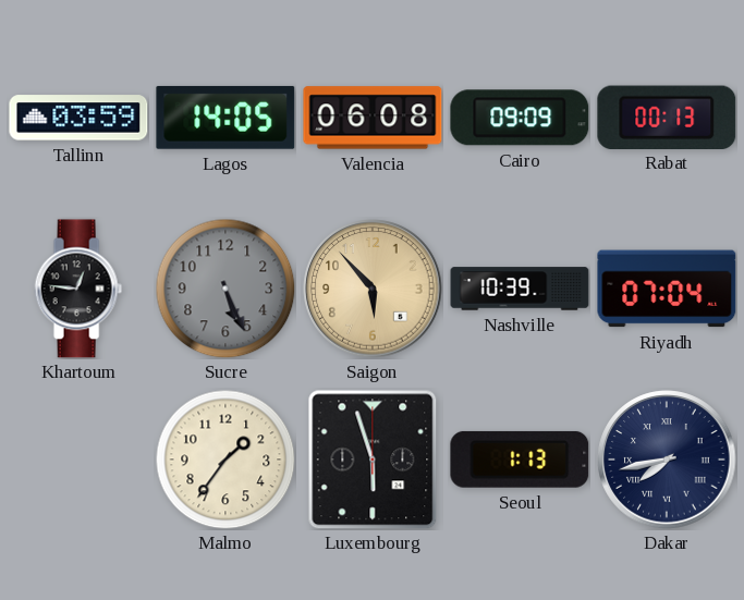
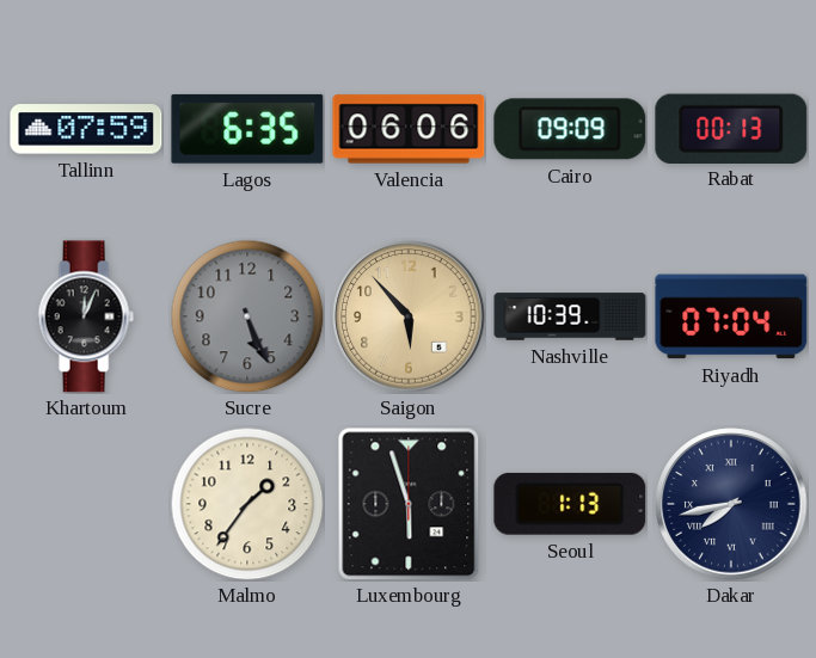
Tallinn: 03:59 -> 07:59
Lagos: 14:05 -> 6:35
Valencia: 06:08 -> 06:06
Khartoum: 12:46 -> 12:04
